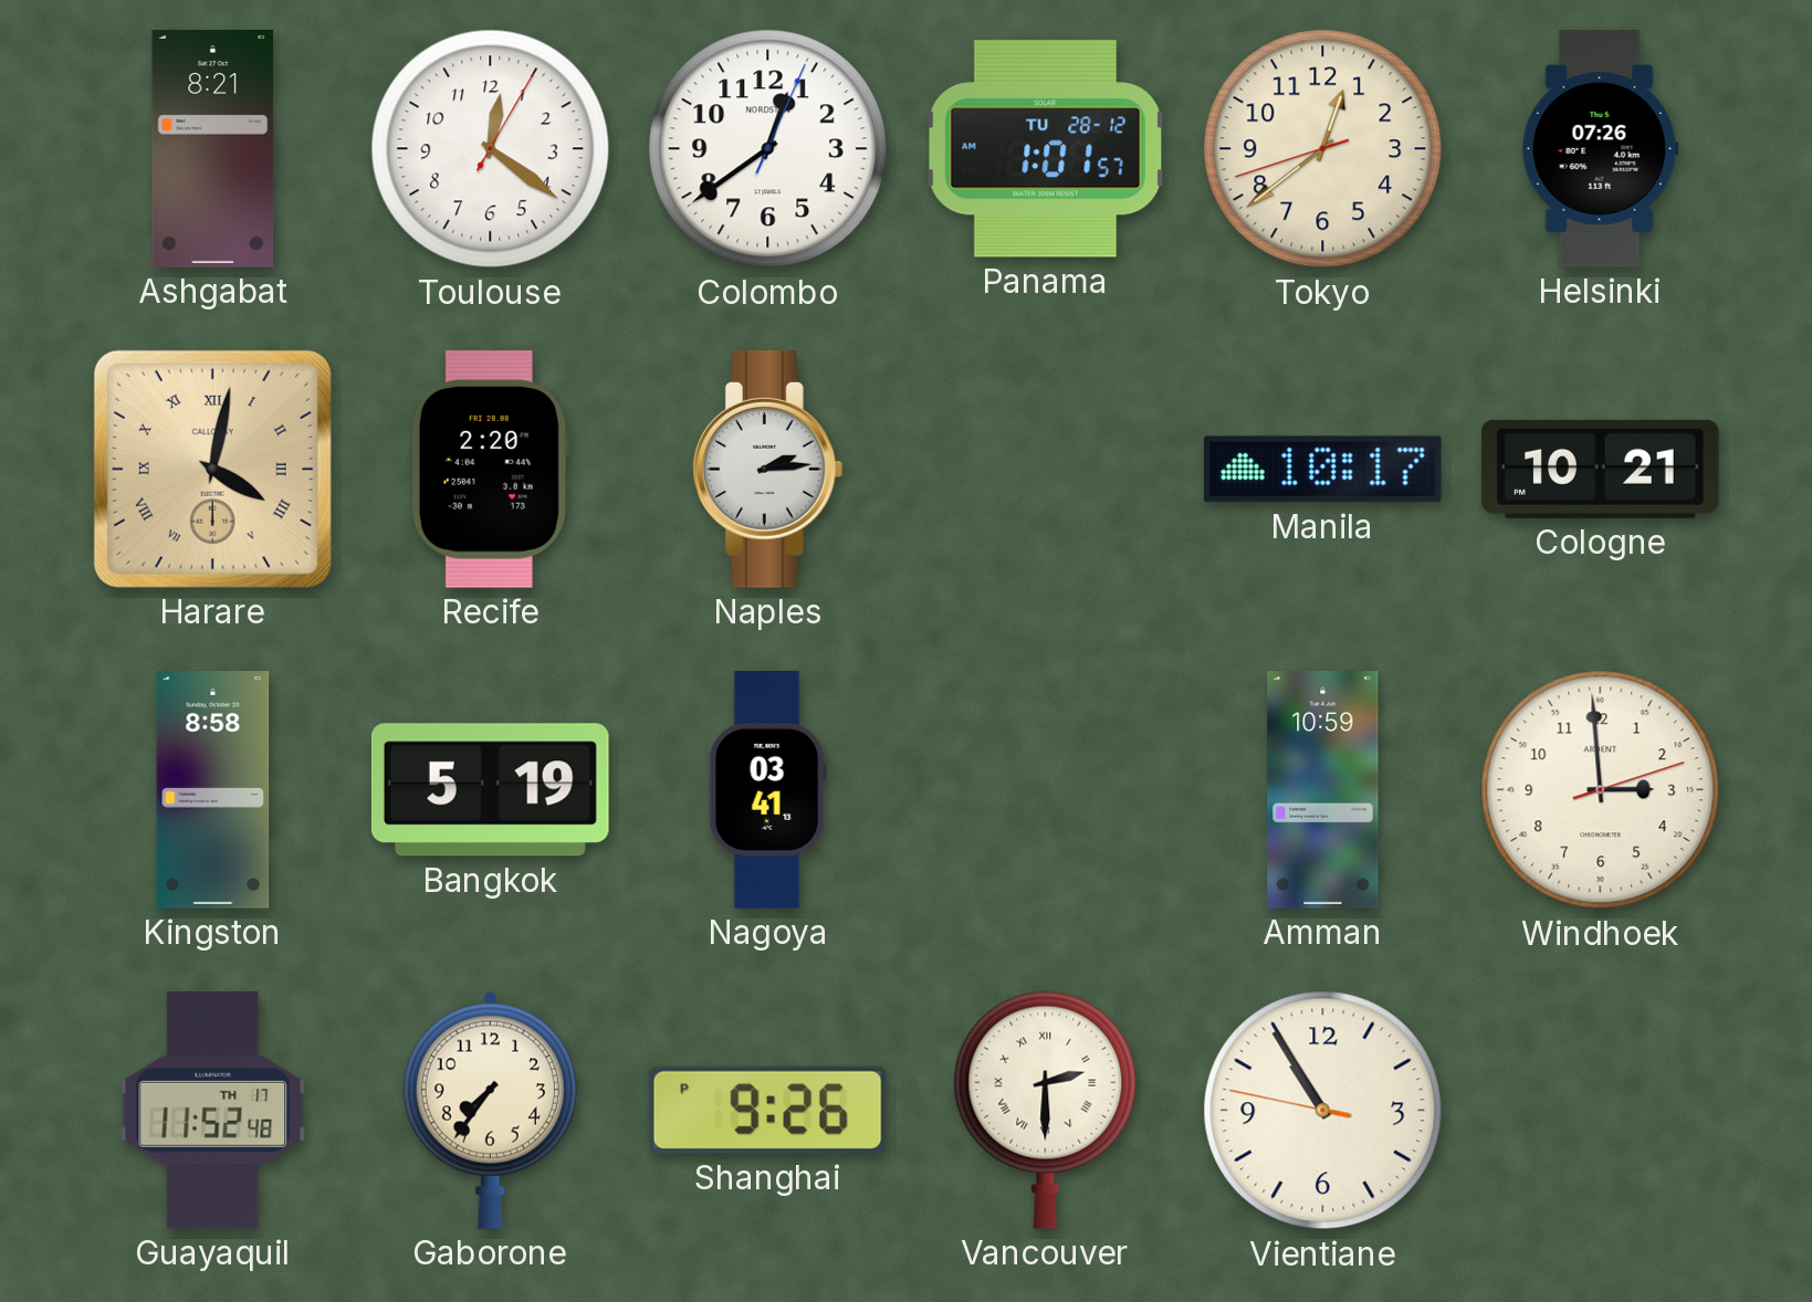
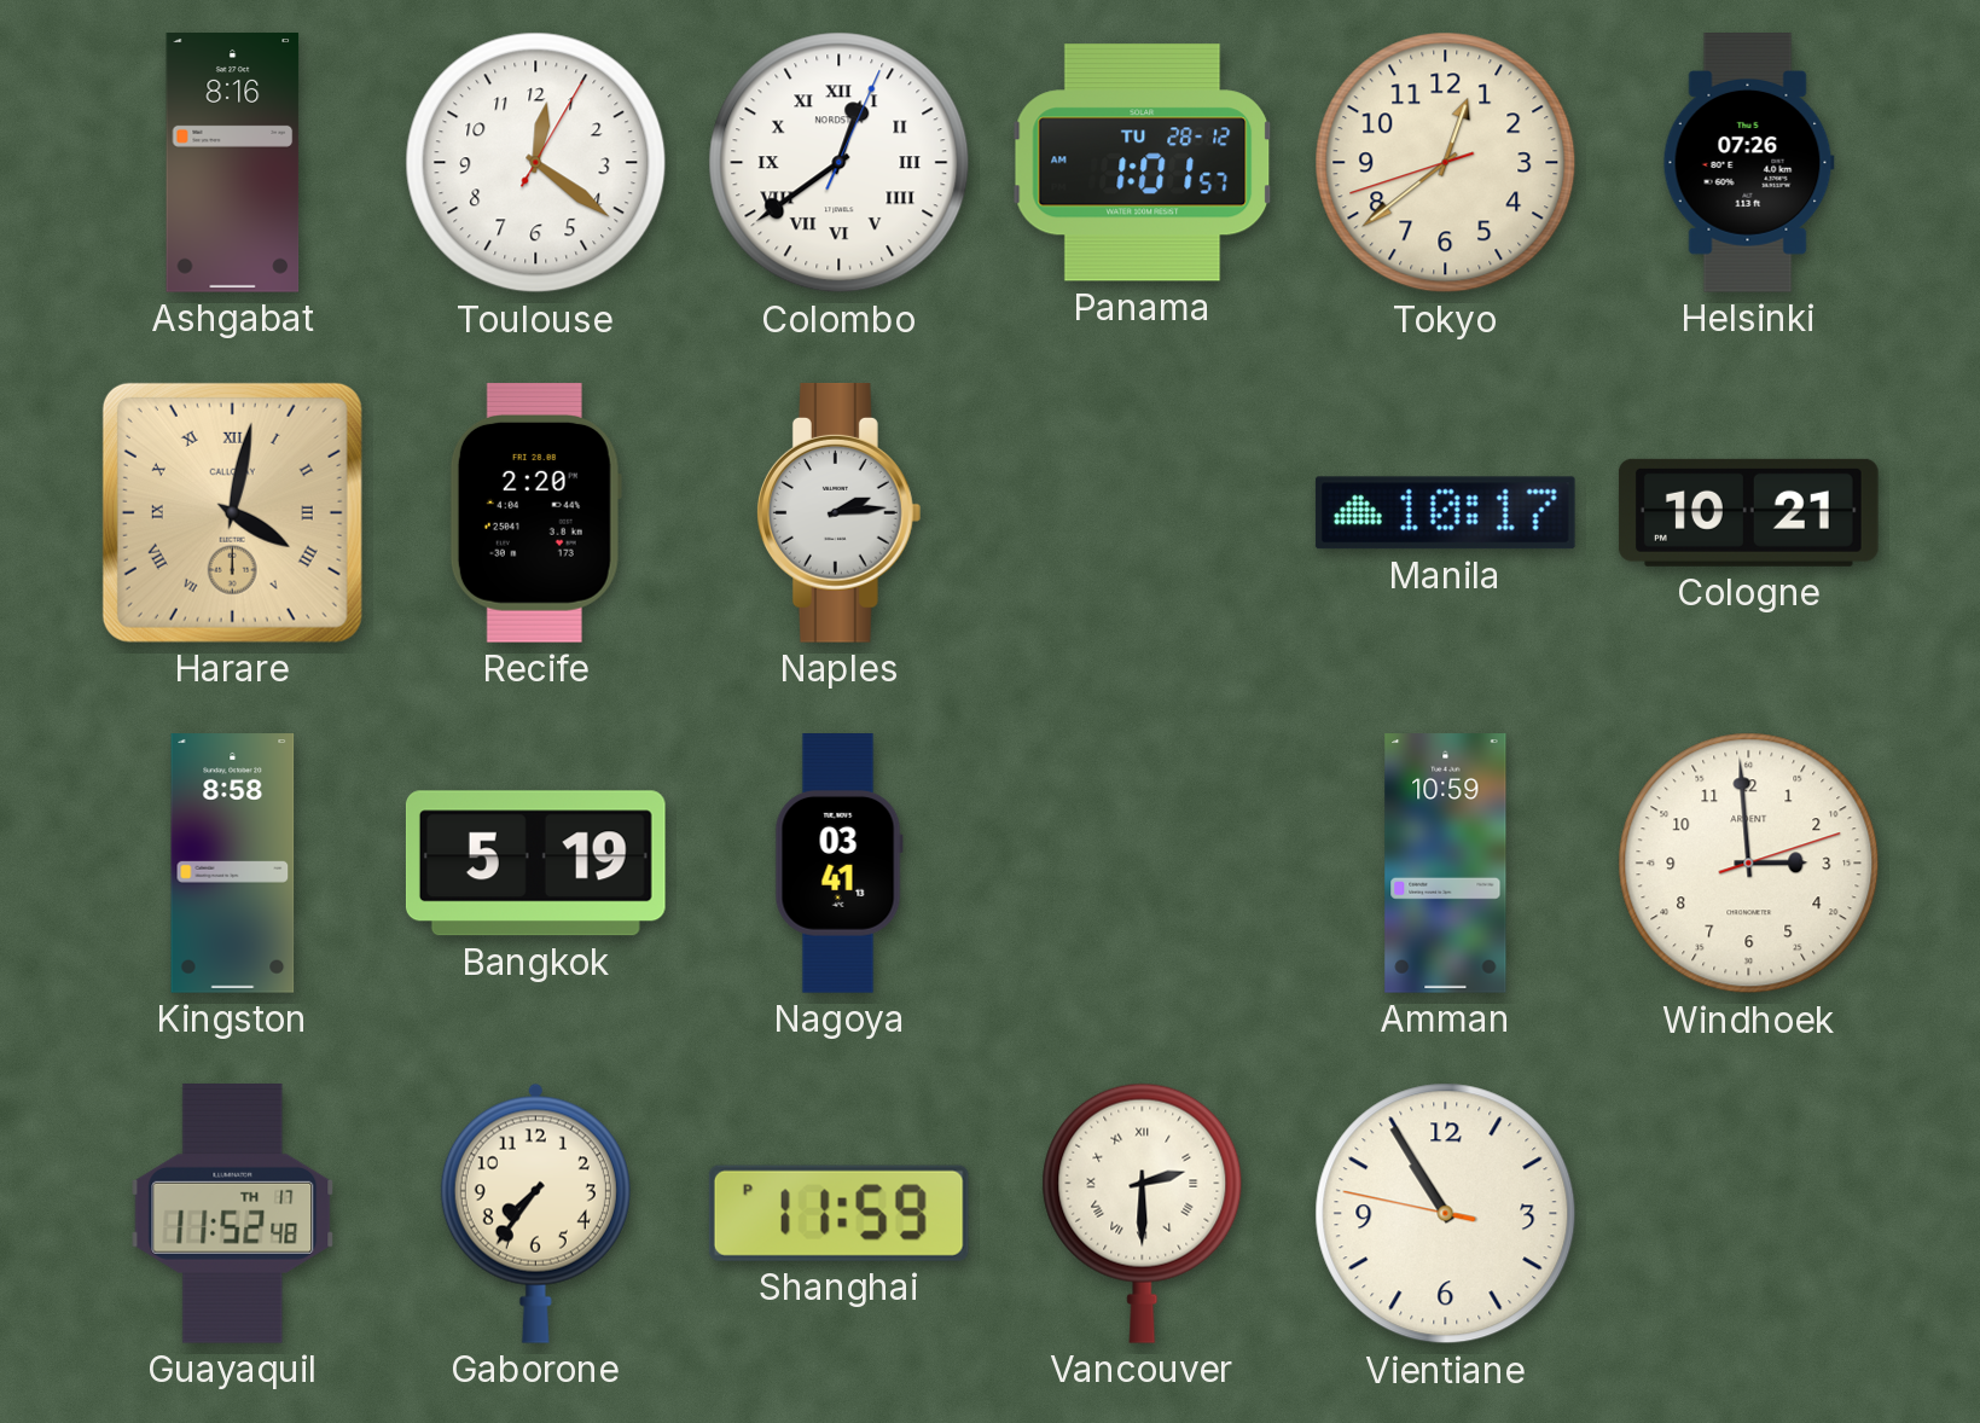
Ashgabat: 8:21 -> 8:16
Colombo numerals: Arabic -> Roman
Shanghai: 9:26 -> 11:59
